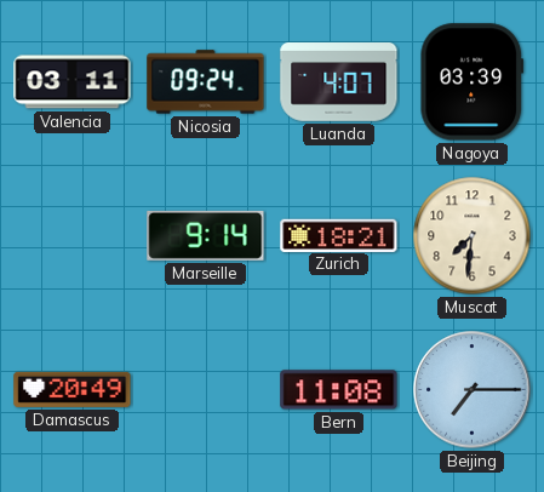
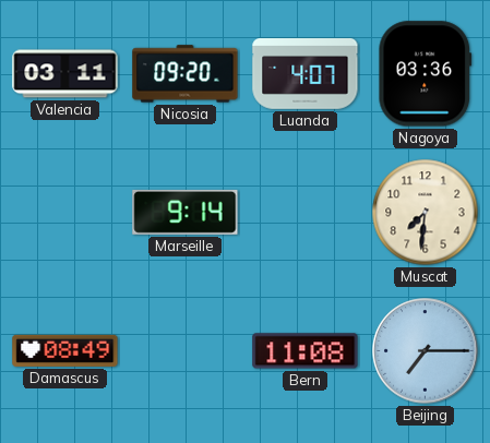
Nicosia: 09:24 -> 09:20
Nagoya: 03:39 -> 03:36
Zurich: 18:21 -> none
Damascus: 20:49 -> 08:49
